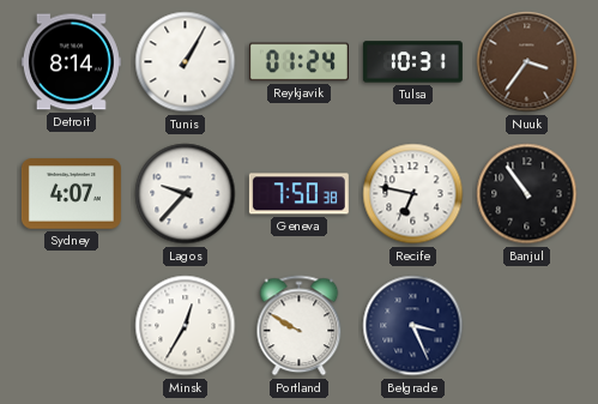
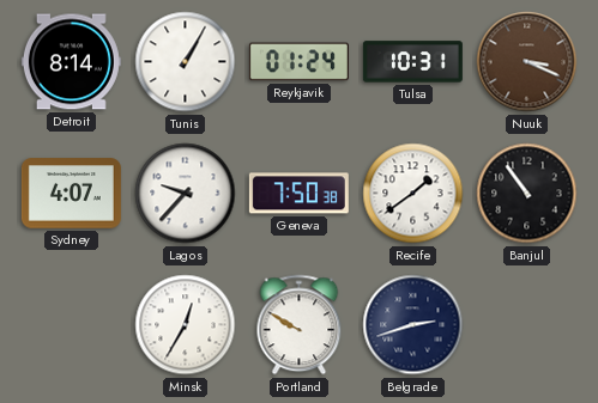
Nuuk: 3:36 -> 3:19
Recife: 6:47 -> 1:39
Belgrade: 3:26 -> 2:42
